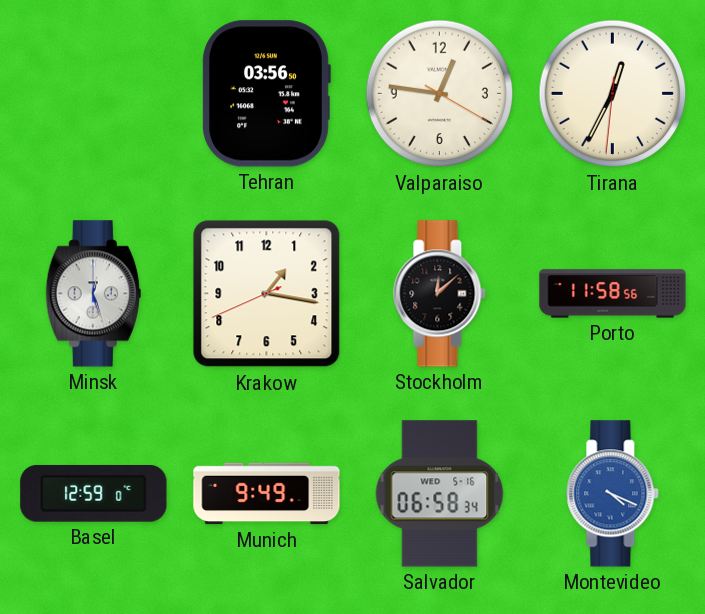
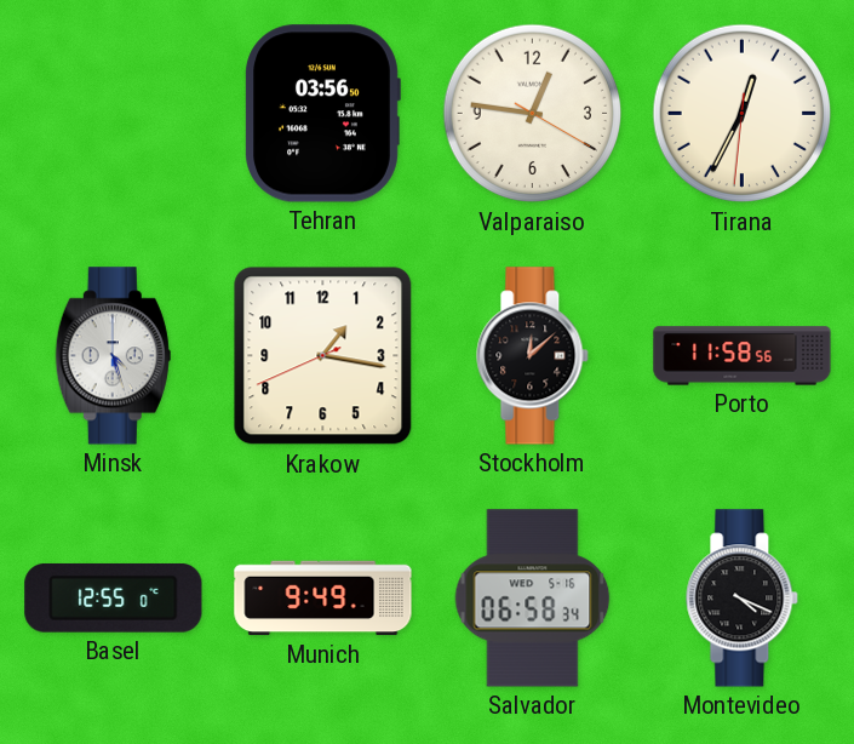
Minsk: 12:27 -> 4:27
Basel: 12:59 -> 12:55
Montevideo dial: blue -> black
